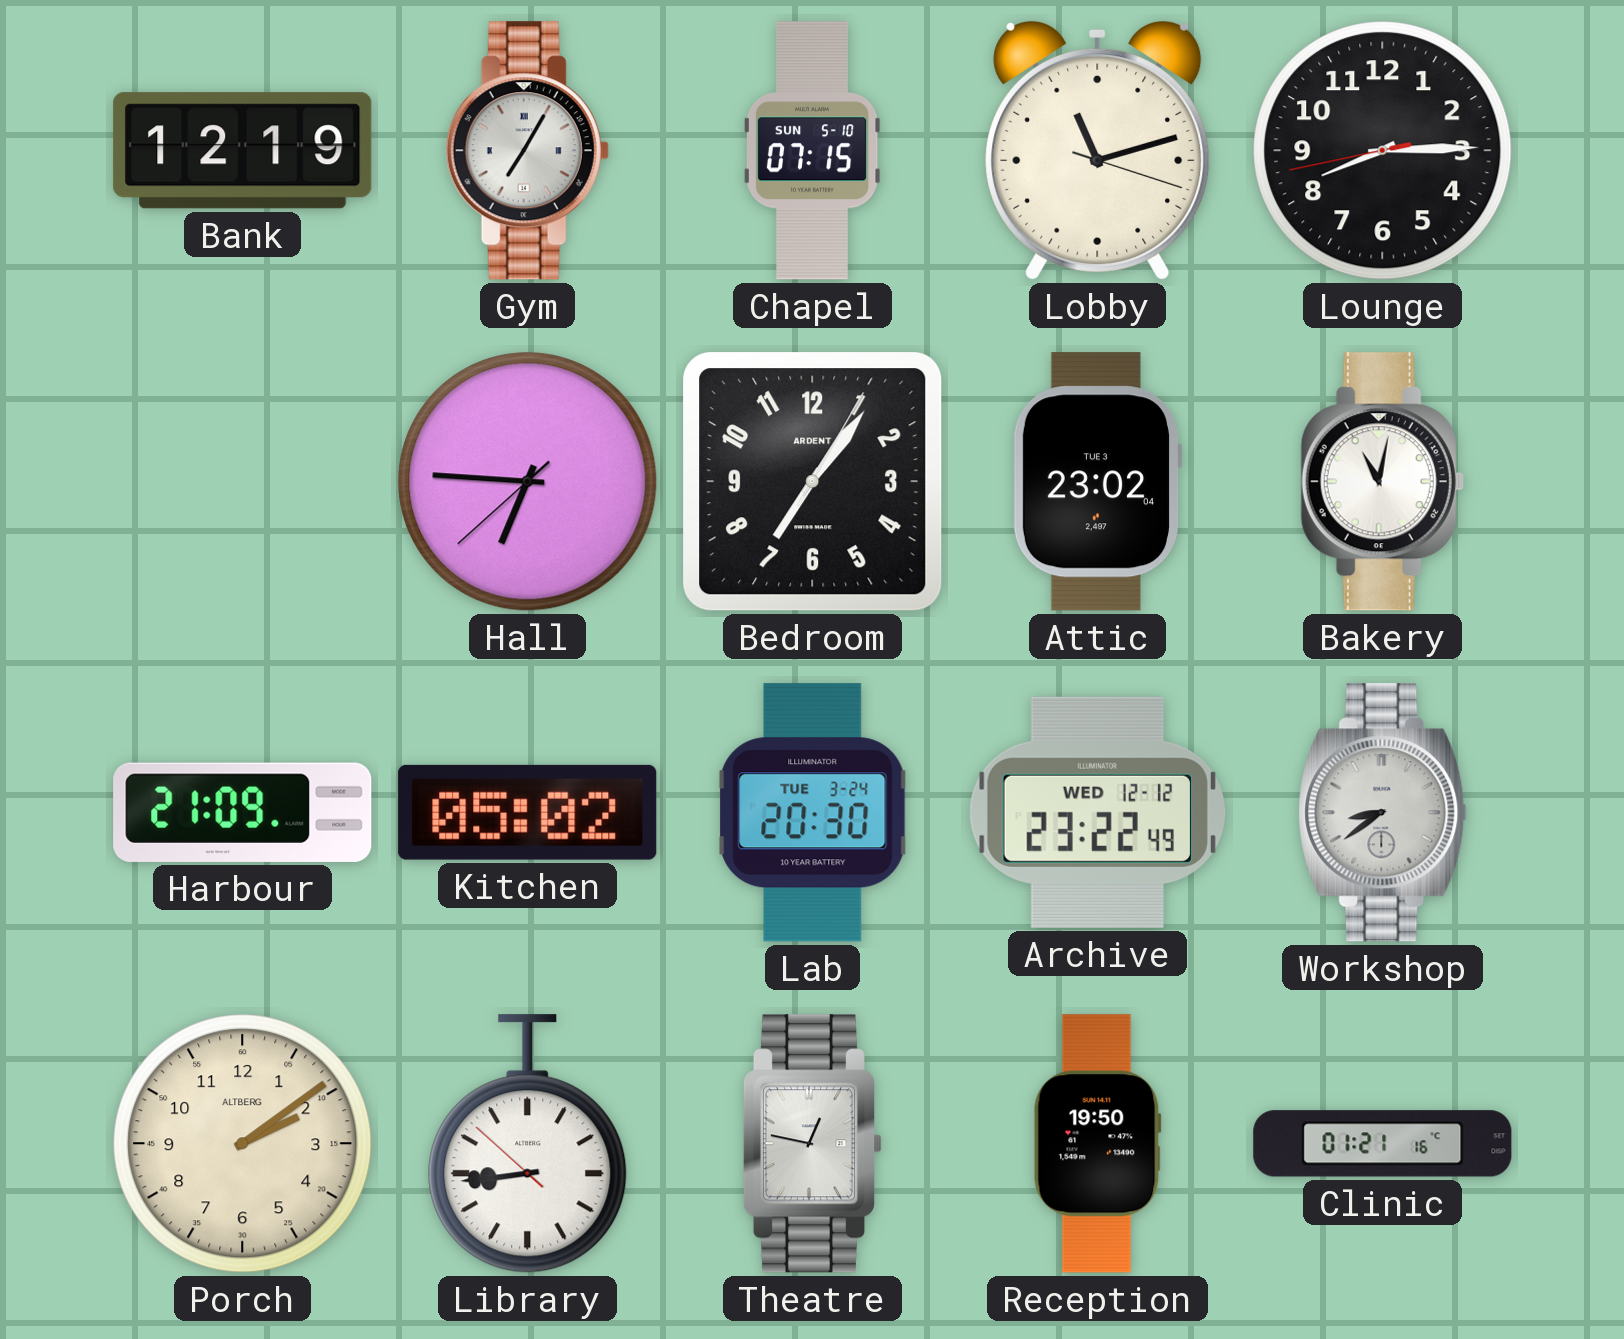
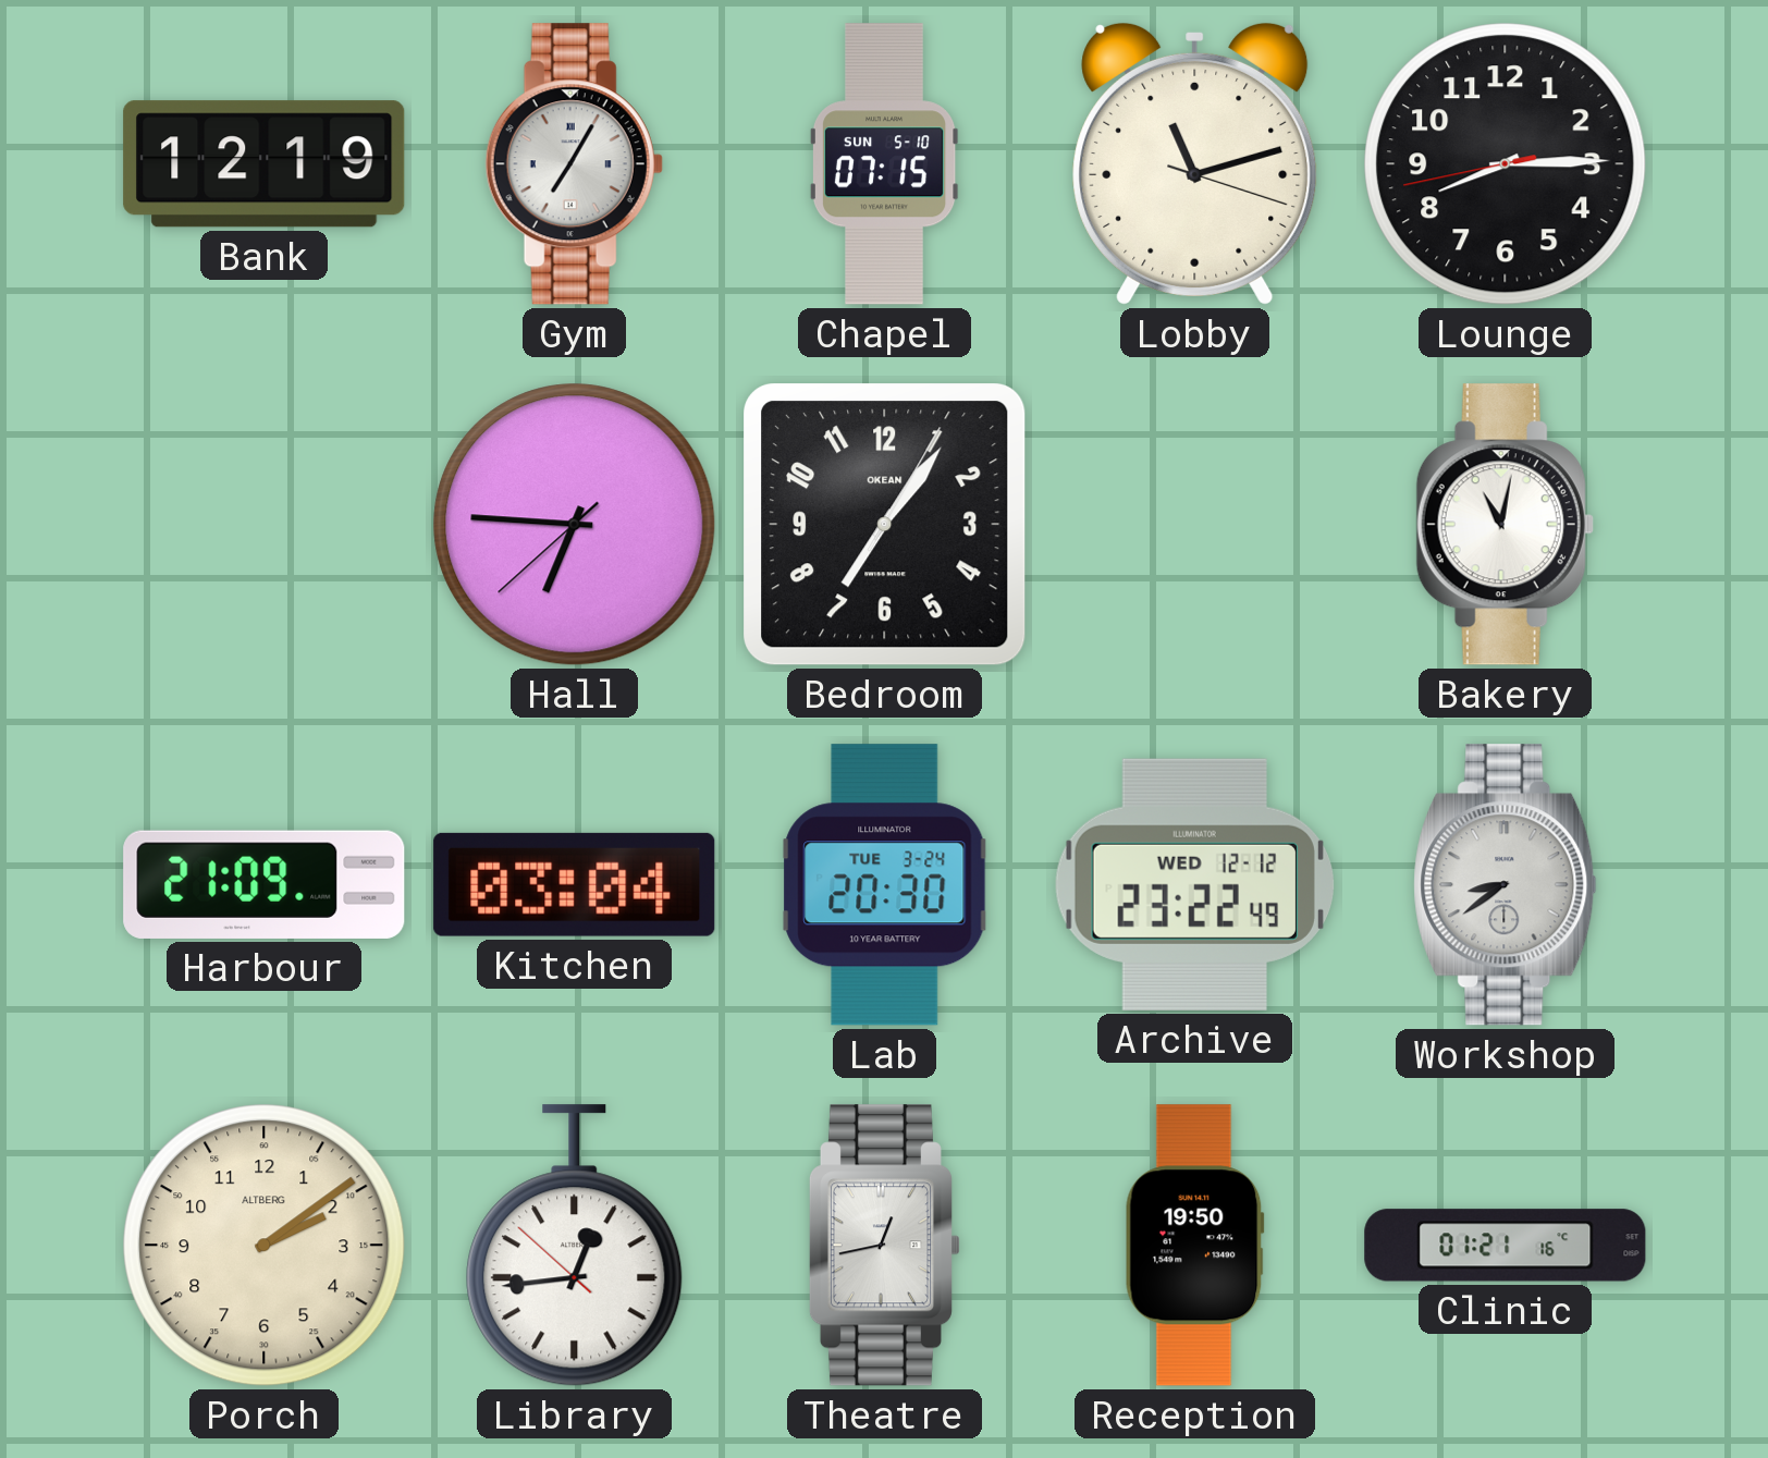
Bedroom brand: ARDENT -> OKEAN
Attic: 23:02 -> none
Kitchen: 05:02 -> 03:04
Library: 8:43 -> 12:43
Theatre: 12:47 -> 12:43
